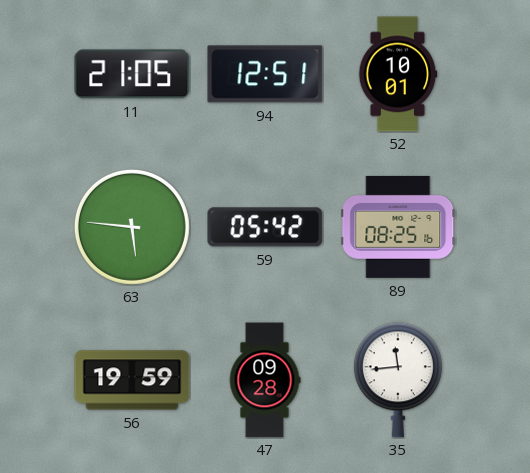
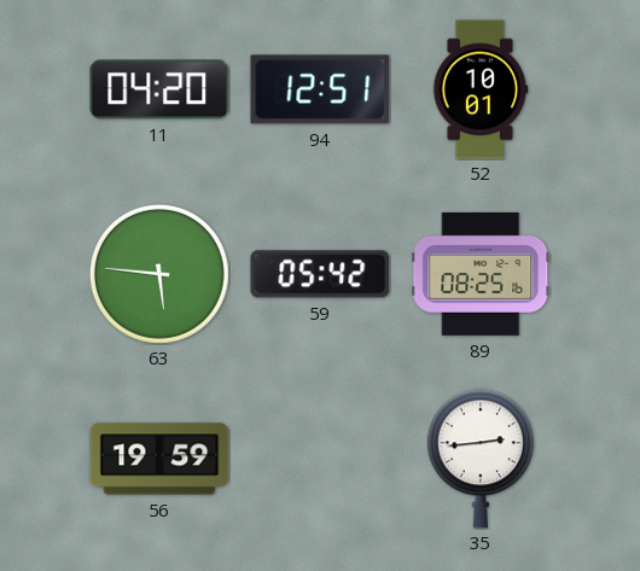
11: 21:05 -> 04:20
47: 09:28 -> none
35: 11:44 -> 2:44
